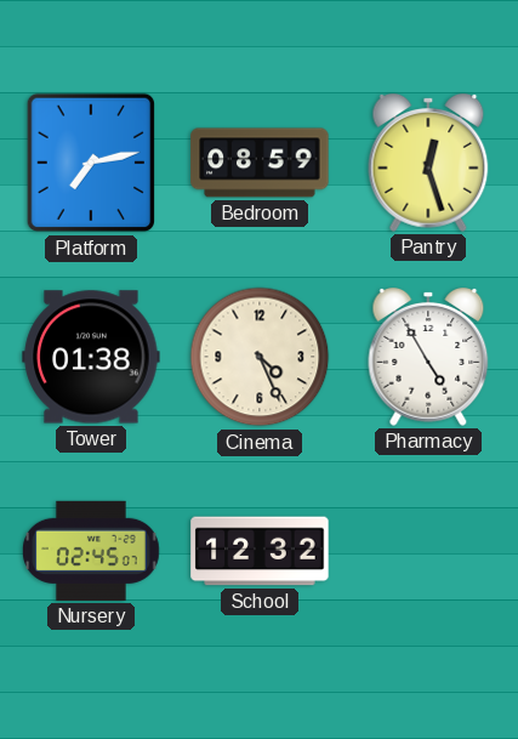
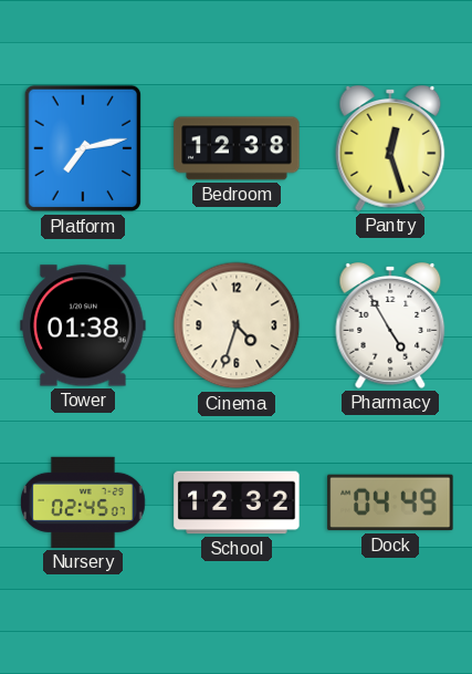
Bedroom: 08:59 -> 12:38
Cinema: 4:26 -> 4:33
Dock: none -> 04:49
